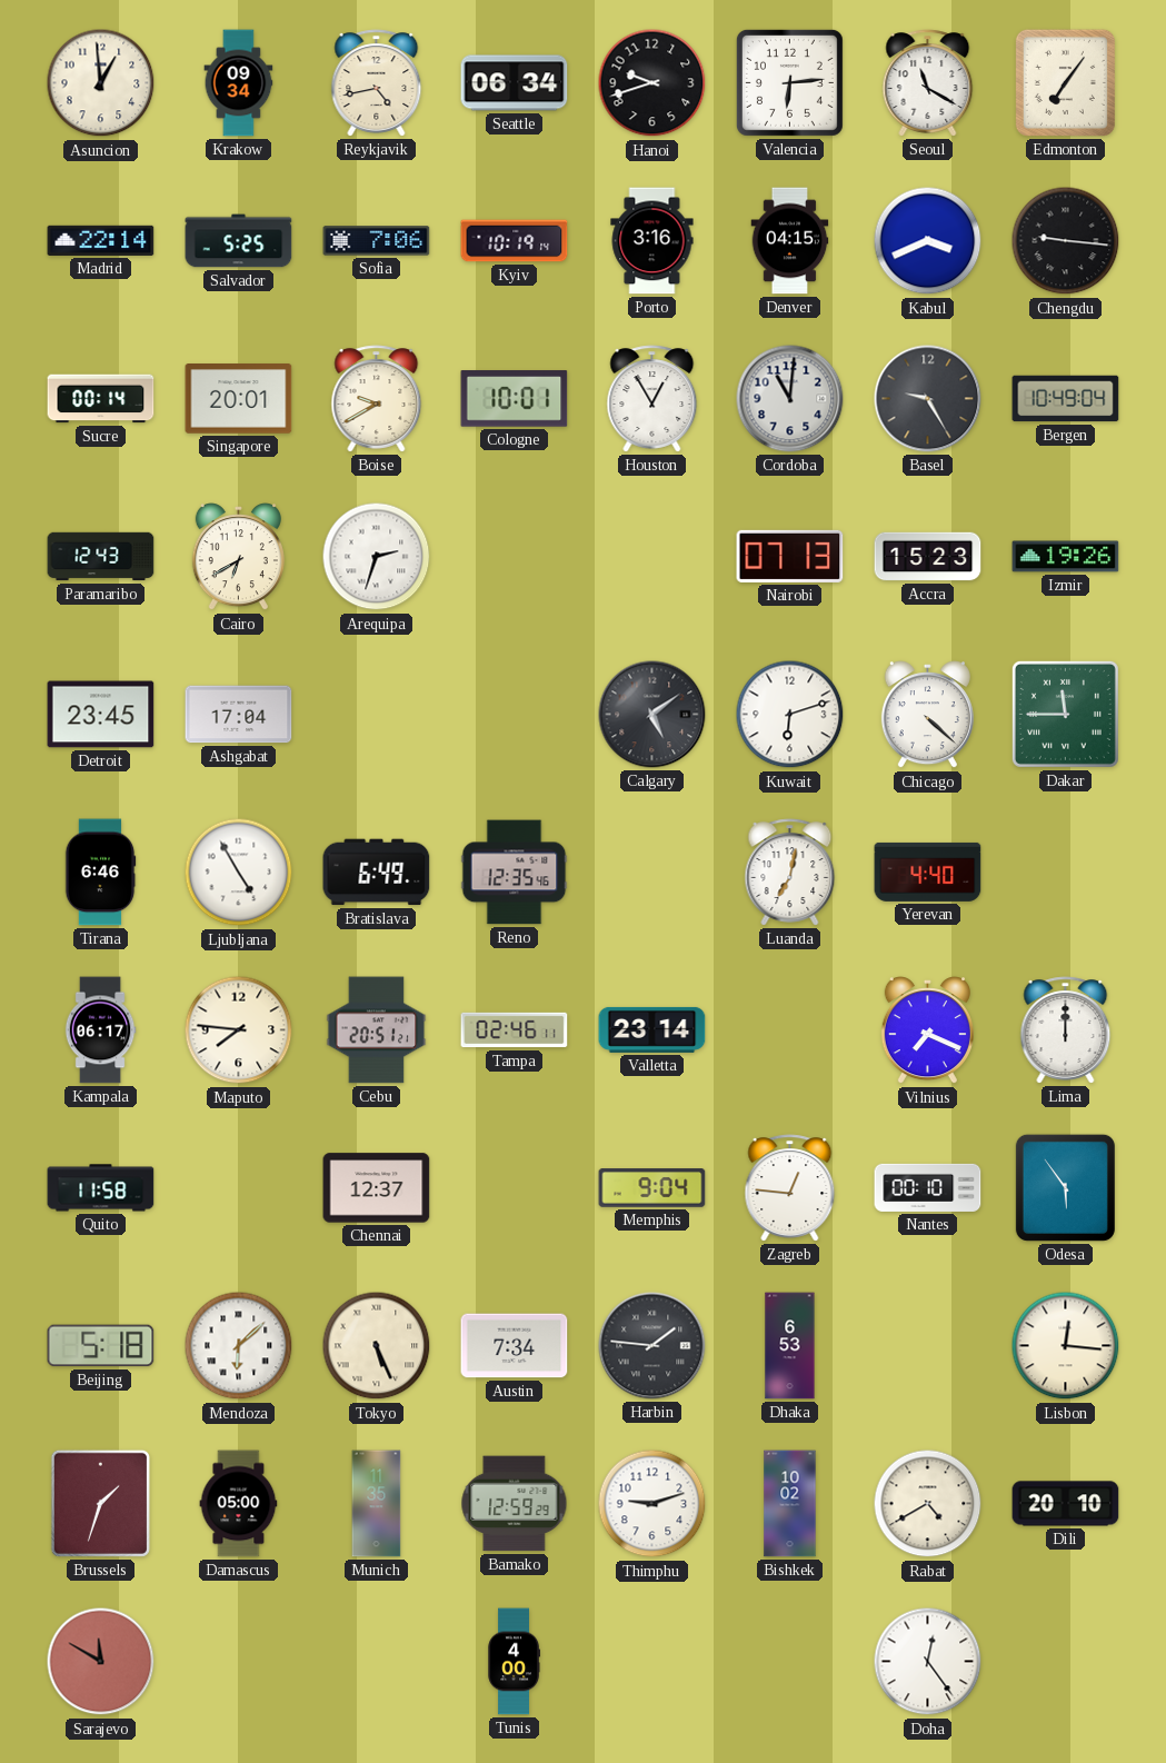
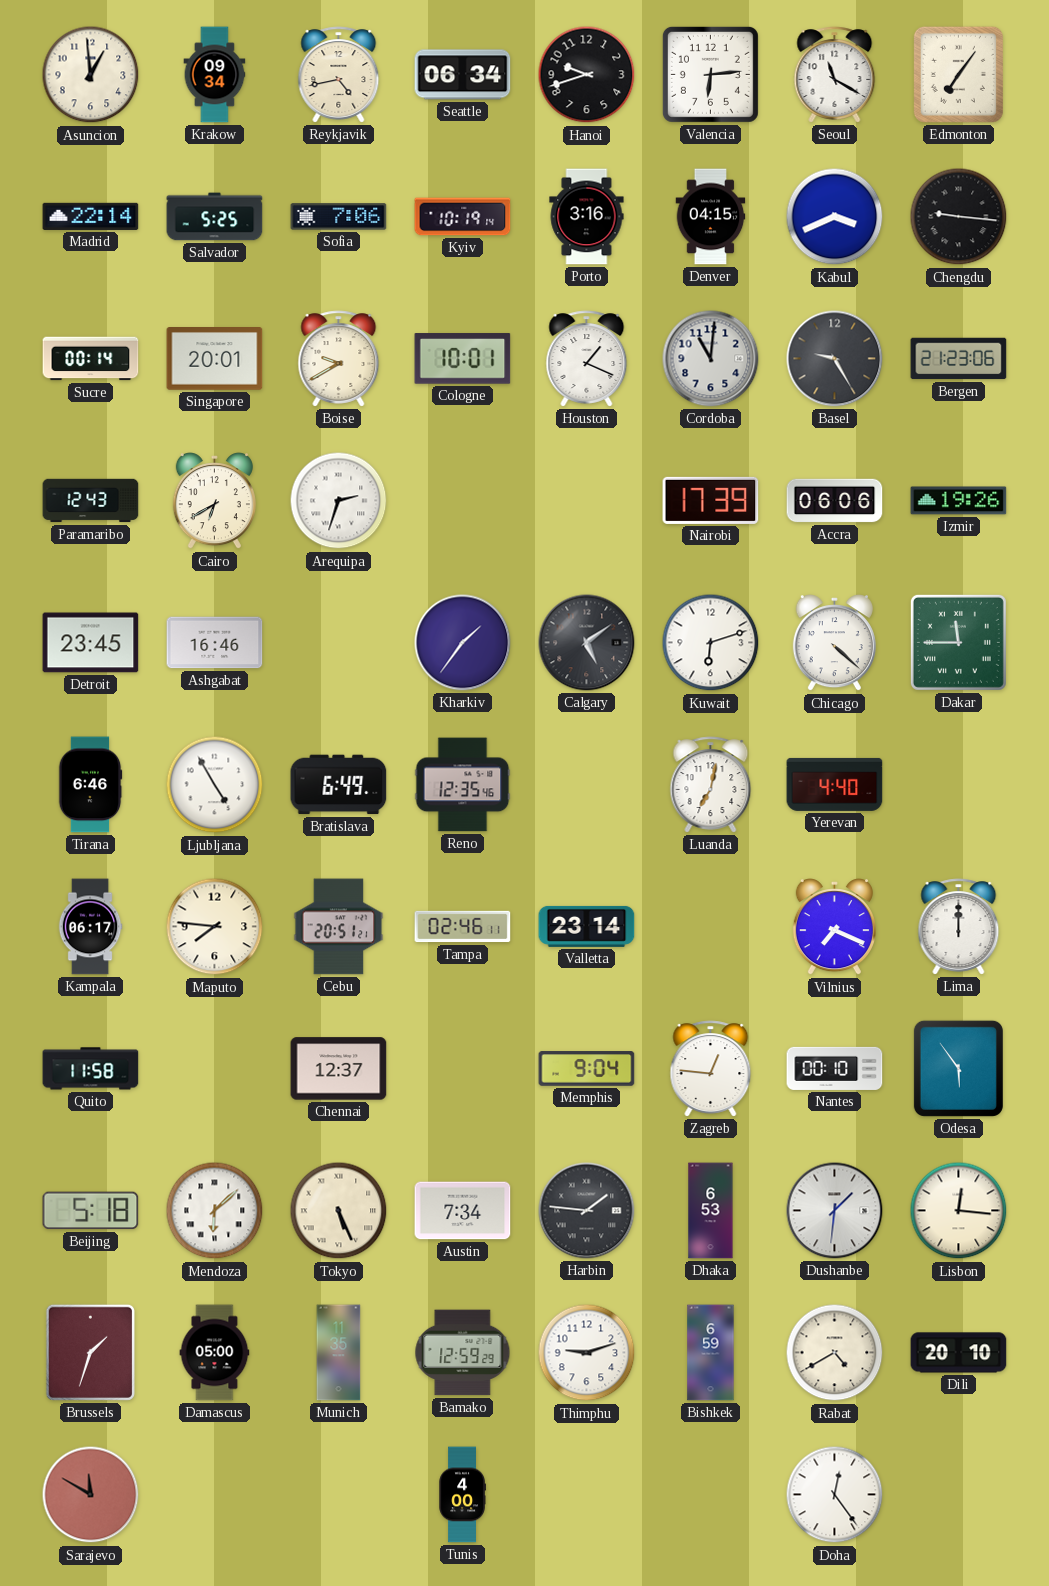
Houston: 12:55 -> 1:19
Bergen: 10:49 -> 21:23
Nairobi: 07:13 -> 17:39
Accra: 15:23 -> 06:06
Ashgabat: 17:04 -> 16:46
Kharkiv: none -> 1:36
Dushanbe: none -> 1:31
Bishkek: 10:02 -> 6:59
